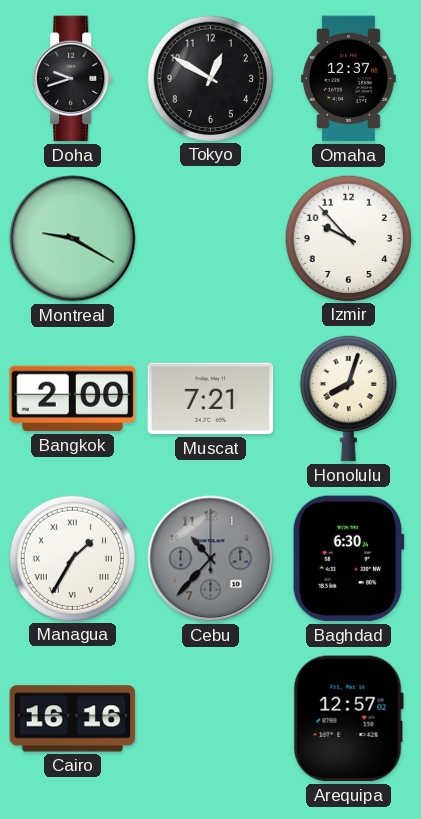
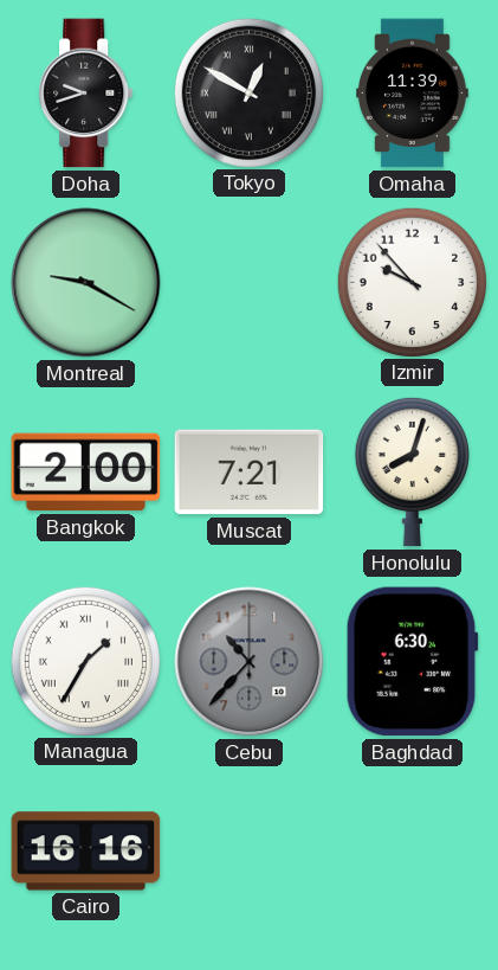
Tokyo numerals: Arabic -> Roman
Omaha: 12:37 -> 11:39
Arequipa: 12:57 -> none
